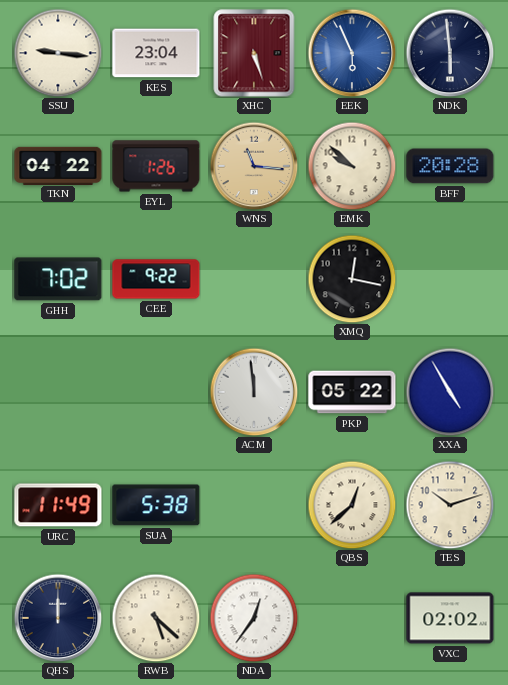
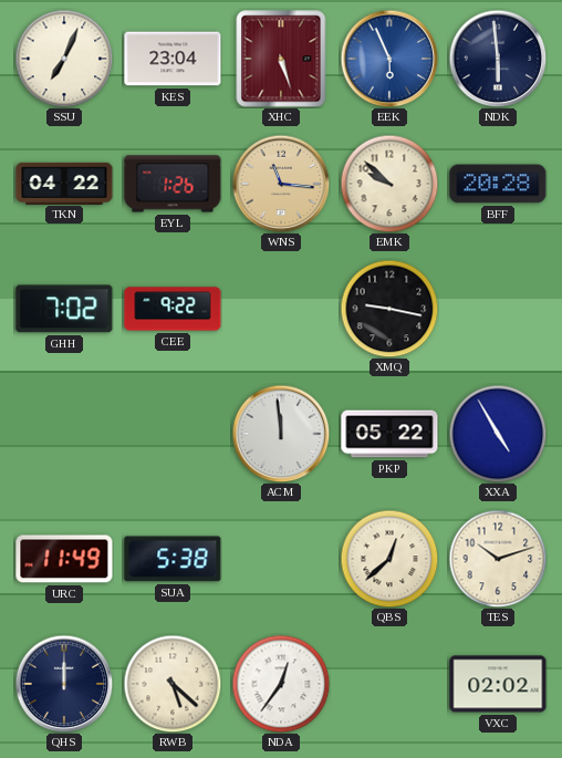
SSU: 9:16 -> 7:04
XMQ: 12:17 -> 9:17
